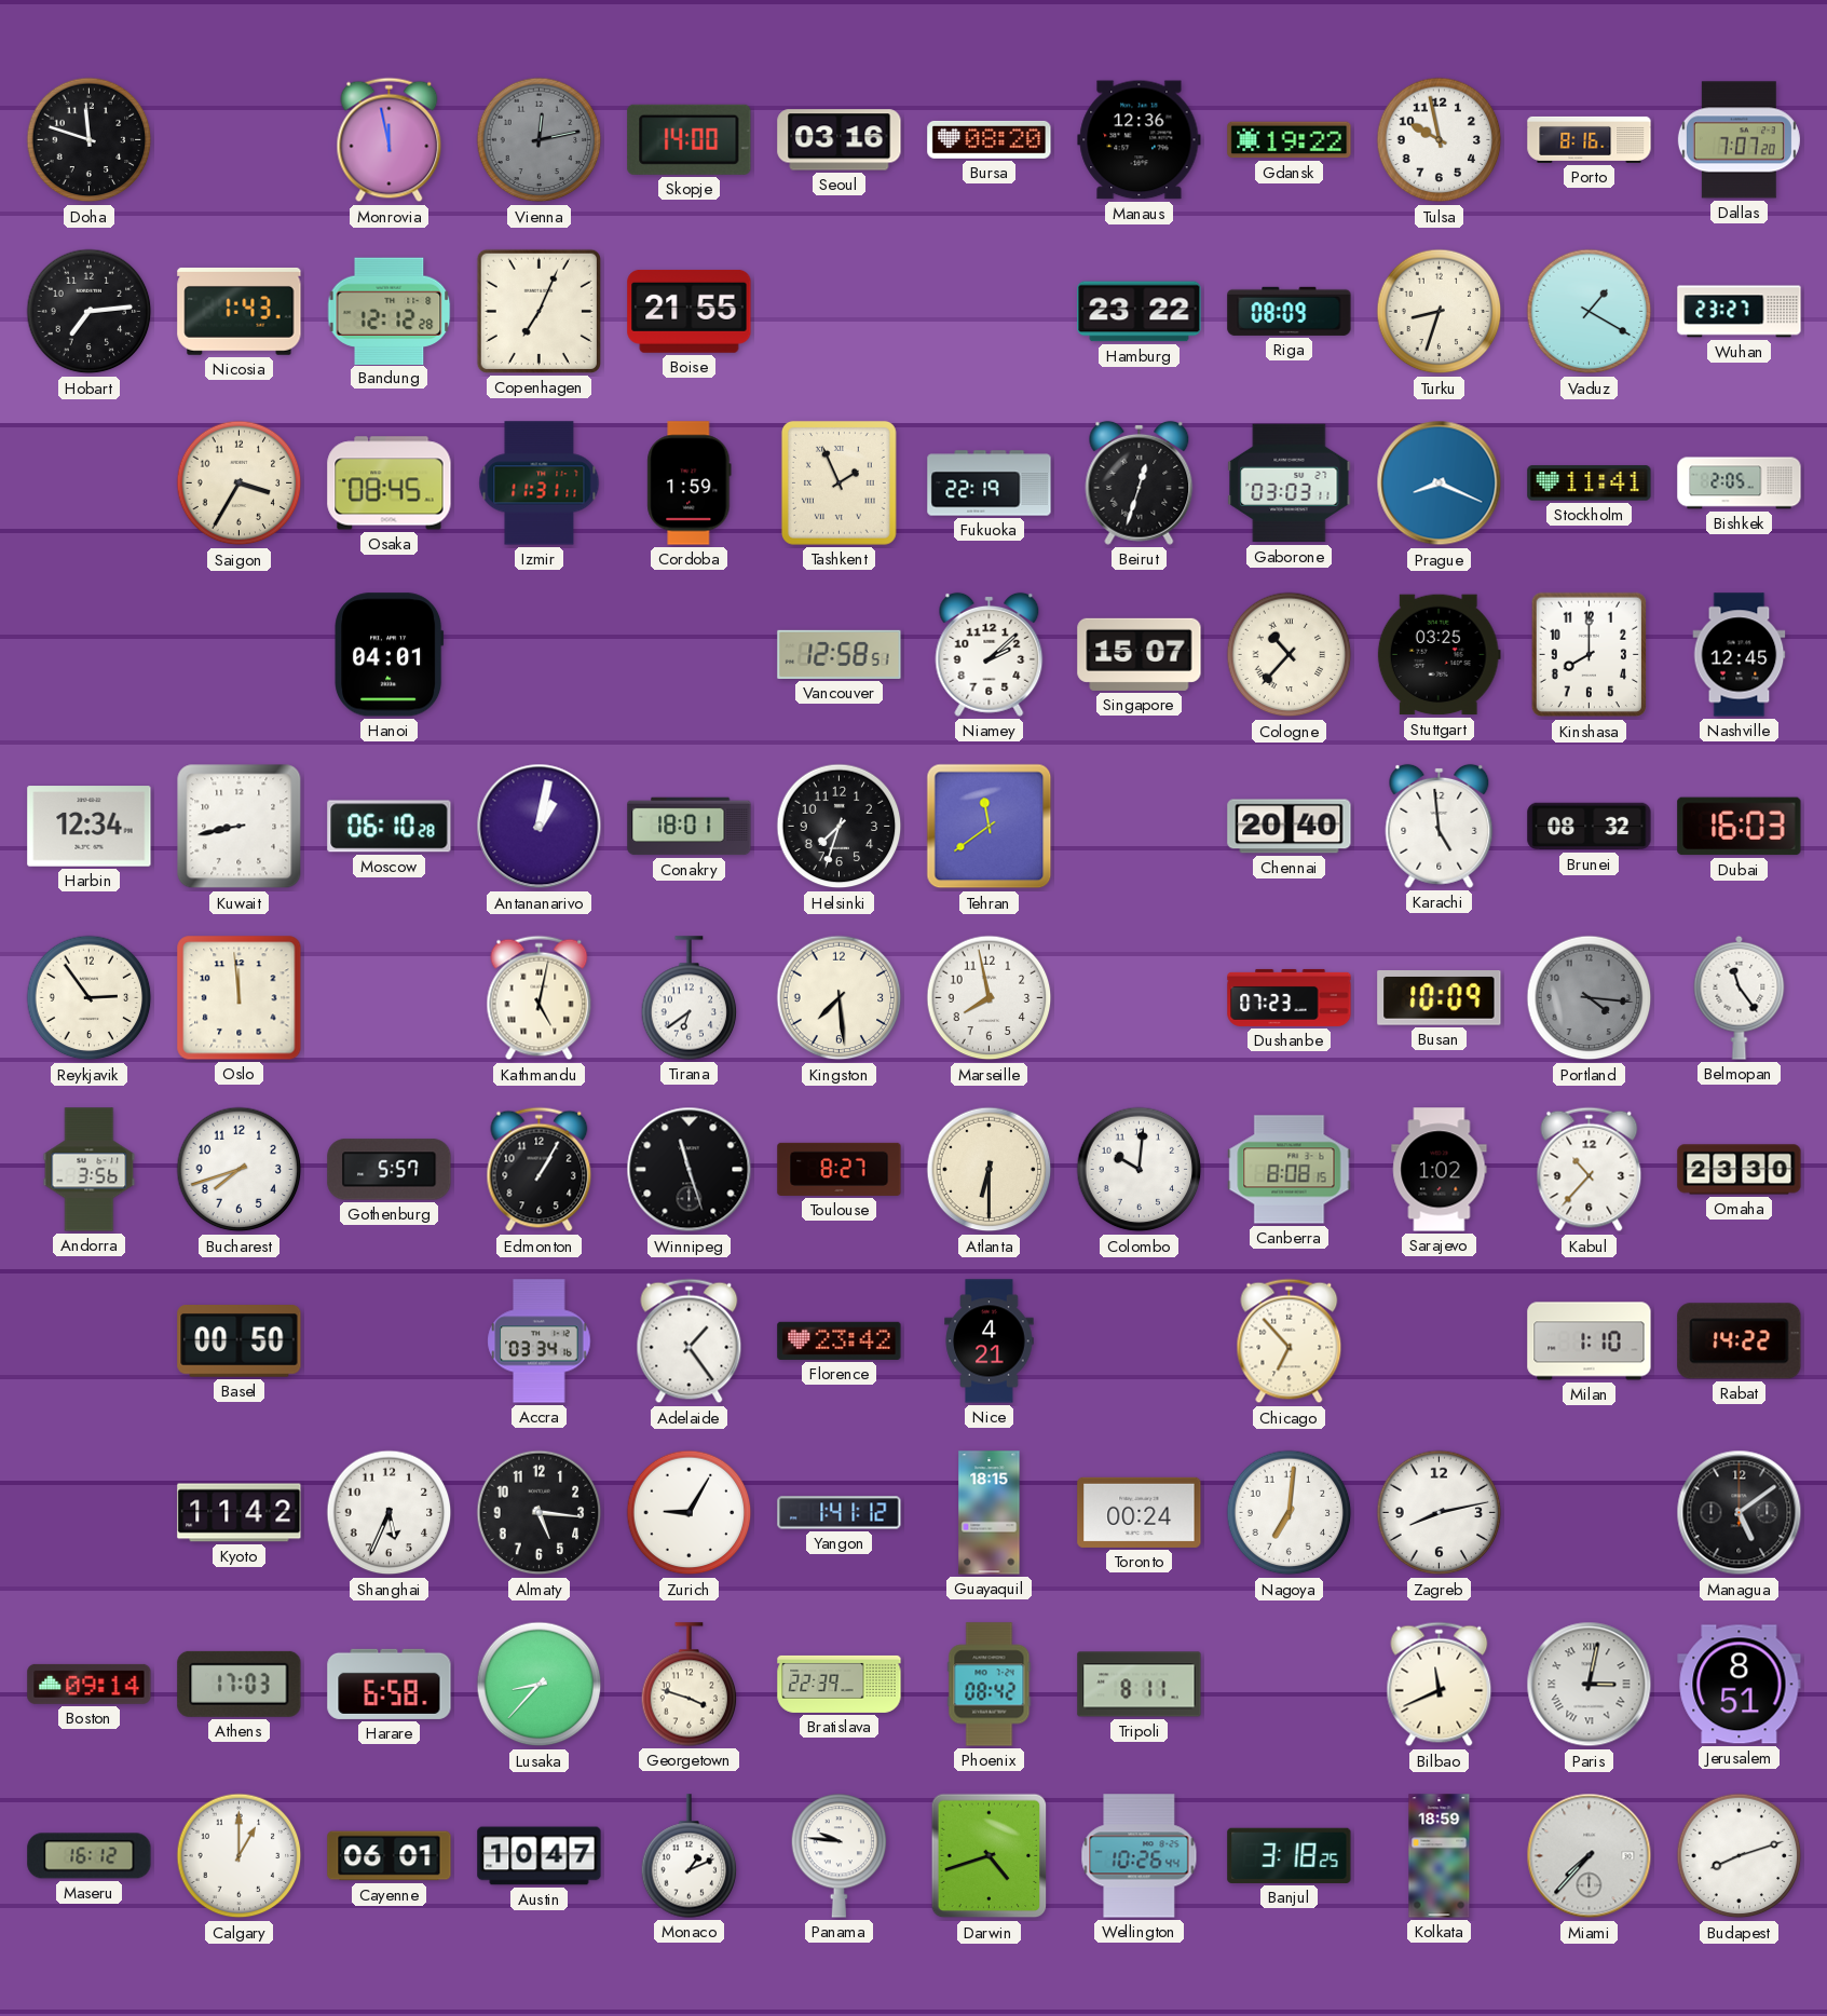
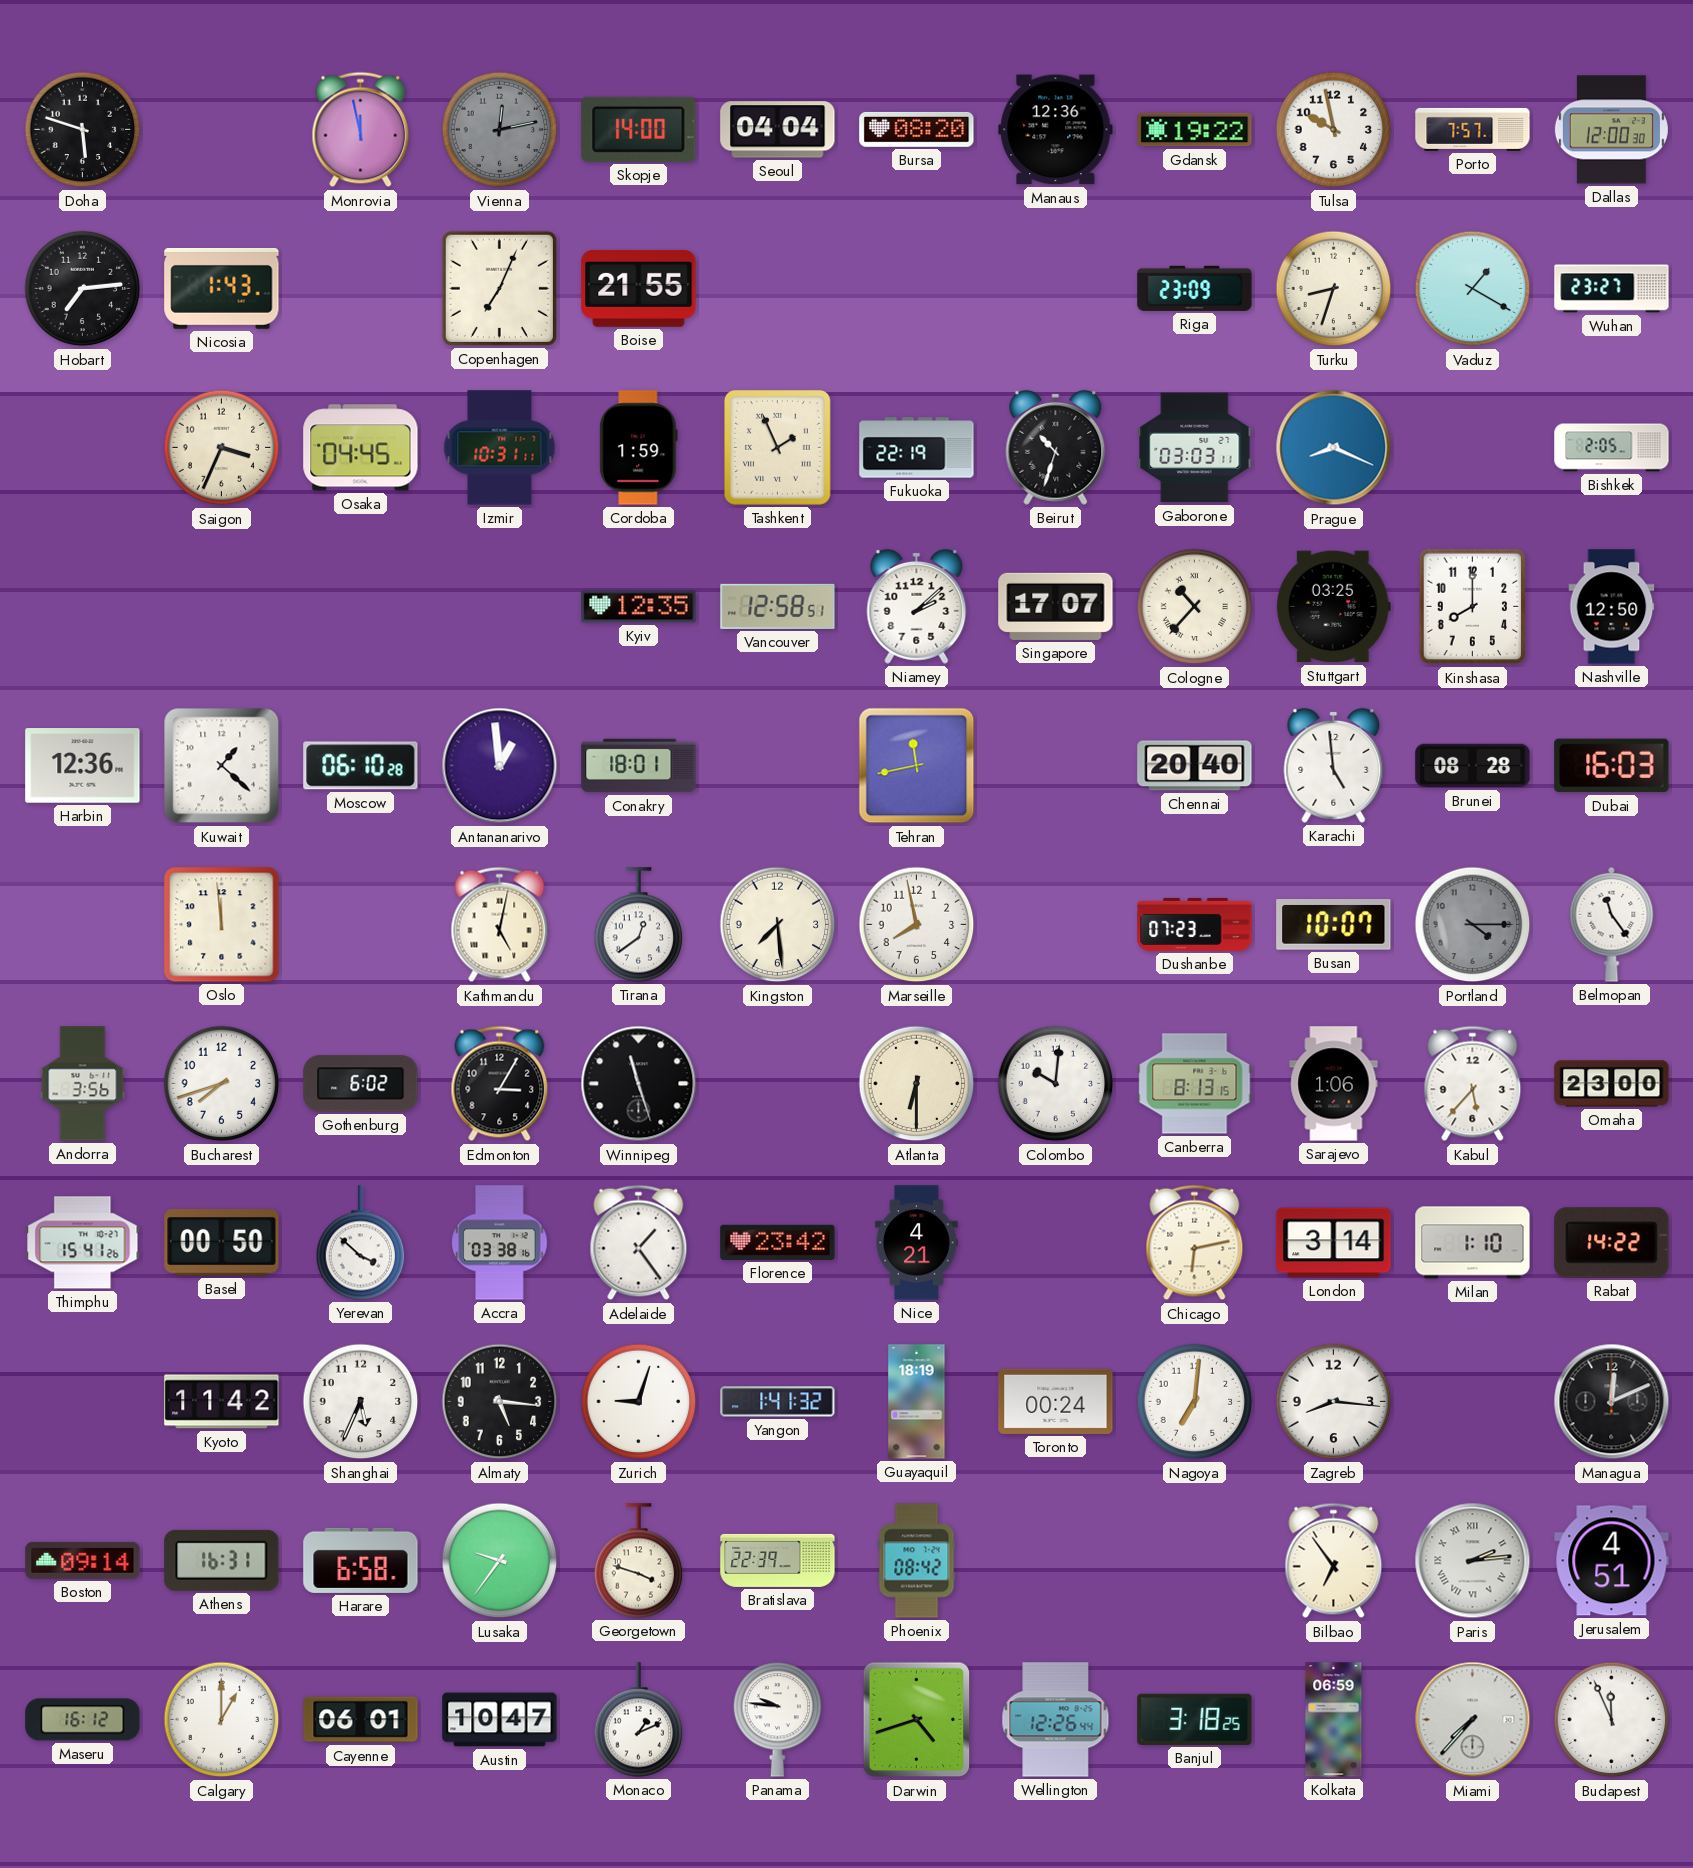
Doha: 11:48 -> 5:48
Seoul: 03:16 -> 04:04
Porto: 8:16 -> 7:57
Dallas: 7:07 -> 12:00
Bandung: 12:12 -> none
Hamburg: 23:22 -> none
Riga: 08:09 -> 23:09
Saigon: 3:35 -> 3:34
Osaka: 08:45 -> 04:45
Izmir: 11:31 -> 10:31
Beirut: 12:33 -> 10:33
Stockholm: 11:41 -> none
Hanoi: 04:01 -> none
Kyiv: none -> 12:35
Singapore: 15:07 -> 17:07
Nashville: 12:45 -> 12:50
Harbin: 12:34 -> 12:36
Kuwait: 8:43 -> 1:22
Antananarivo: 1:02 -> 12:59
Helsinki: 7:33 -> none
Tehran: 11:39 -> 11:43
Brunei: 08:32 -> 08:28
Reykjavik: 2:54 -> none
Tirana: 6:39 -> 12:39
Busan: 10:09 -> 10:07
Portland: 4:16 -> 4:15
Gothenburg: 5:57 -> 6:02
Edmonton: 1:05 -> 3:05
Toulouse: 8:27 -> none
Canberra: 8:08 -> 8:13
Sarajevo: 1:02 -> 1:06
Kabul: 10:37 -> 5:37
Omaha: 23:30 -> 23:00
Thimphu: none -> 15:41
Yerevan: none -> 3:52
Accra: 03:34 -> 03:38
Chicago: 6:53 -> 6:13
London: none -> 3:14
Zurich: 9:05 -> 9:03
Yangon: 1:41:12 -> 1:41:32
Guayaquil: 18:15 -> 18:19
Zagreb: 8:13 -> 8:16
Managua: 5:09 -> 12:11
Athens: 17:03 -> 16:31
Lusaka: 8:37 -> 9:36
Tripoli: 8:11 -> none
Bilbao: 11:41 -> 6:54
Paris: 3:02 -> 2:14
Jerusalem: 8:51 -> 4:51
Wellington: 10:26 -> 12:26
Kolkata: 18:59 -> 06:59
Budapest: 8:12 -> 11:56
